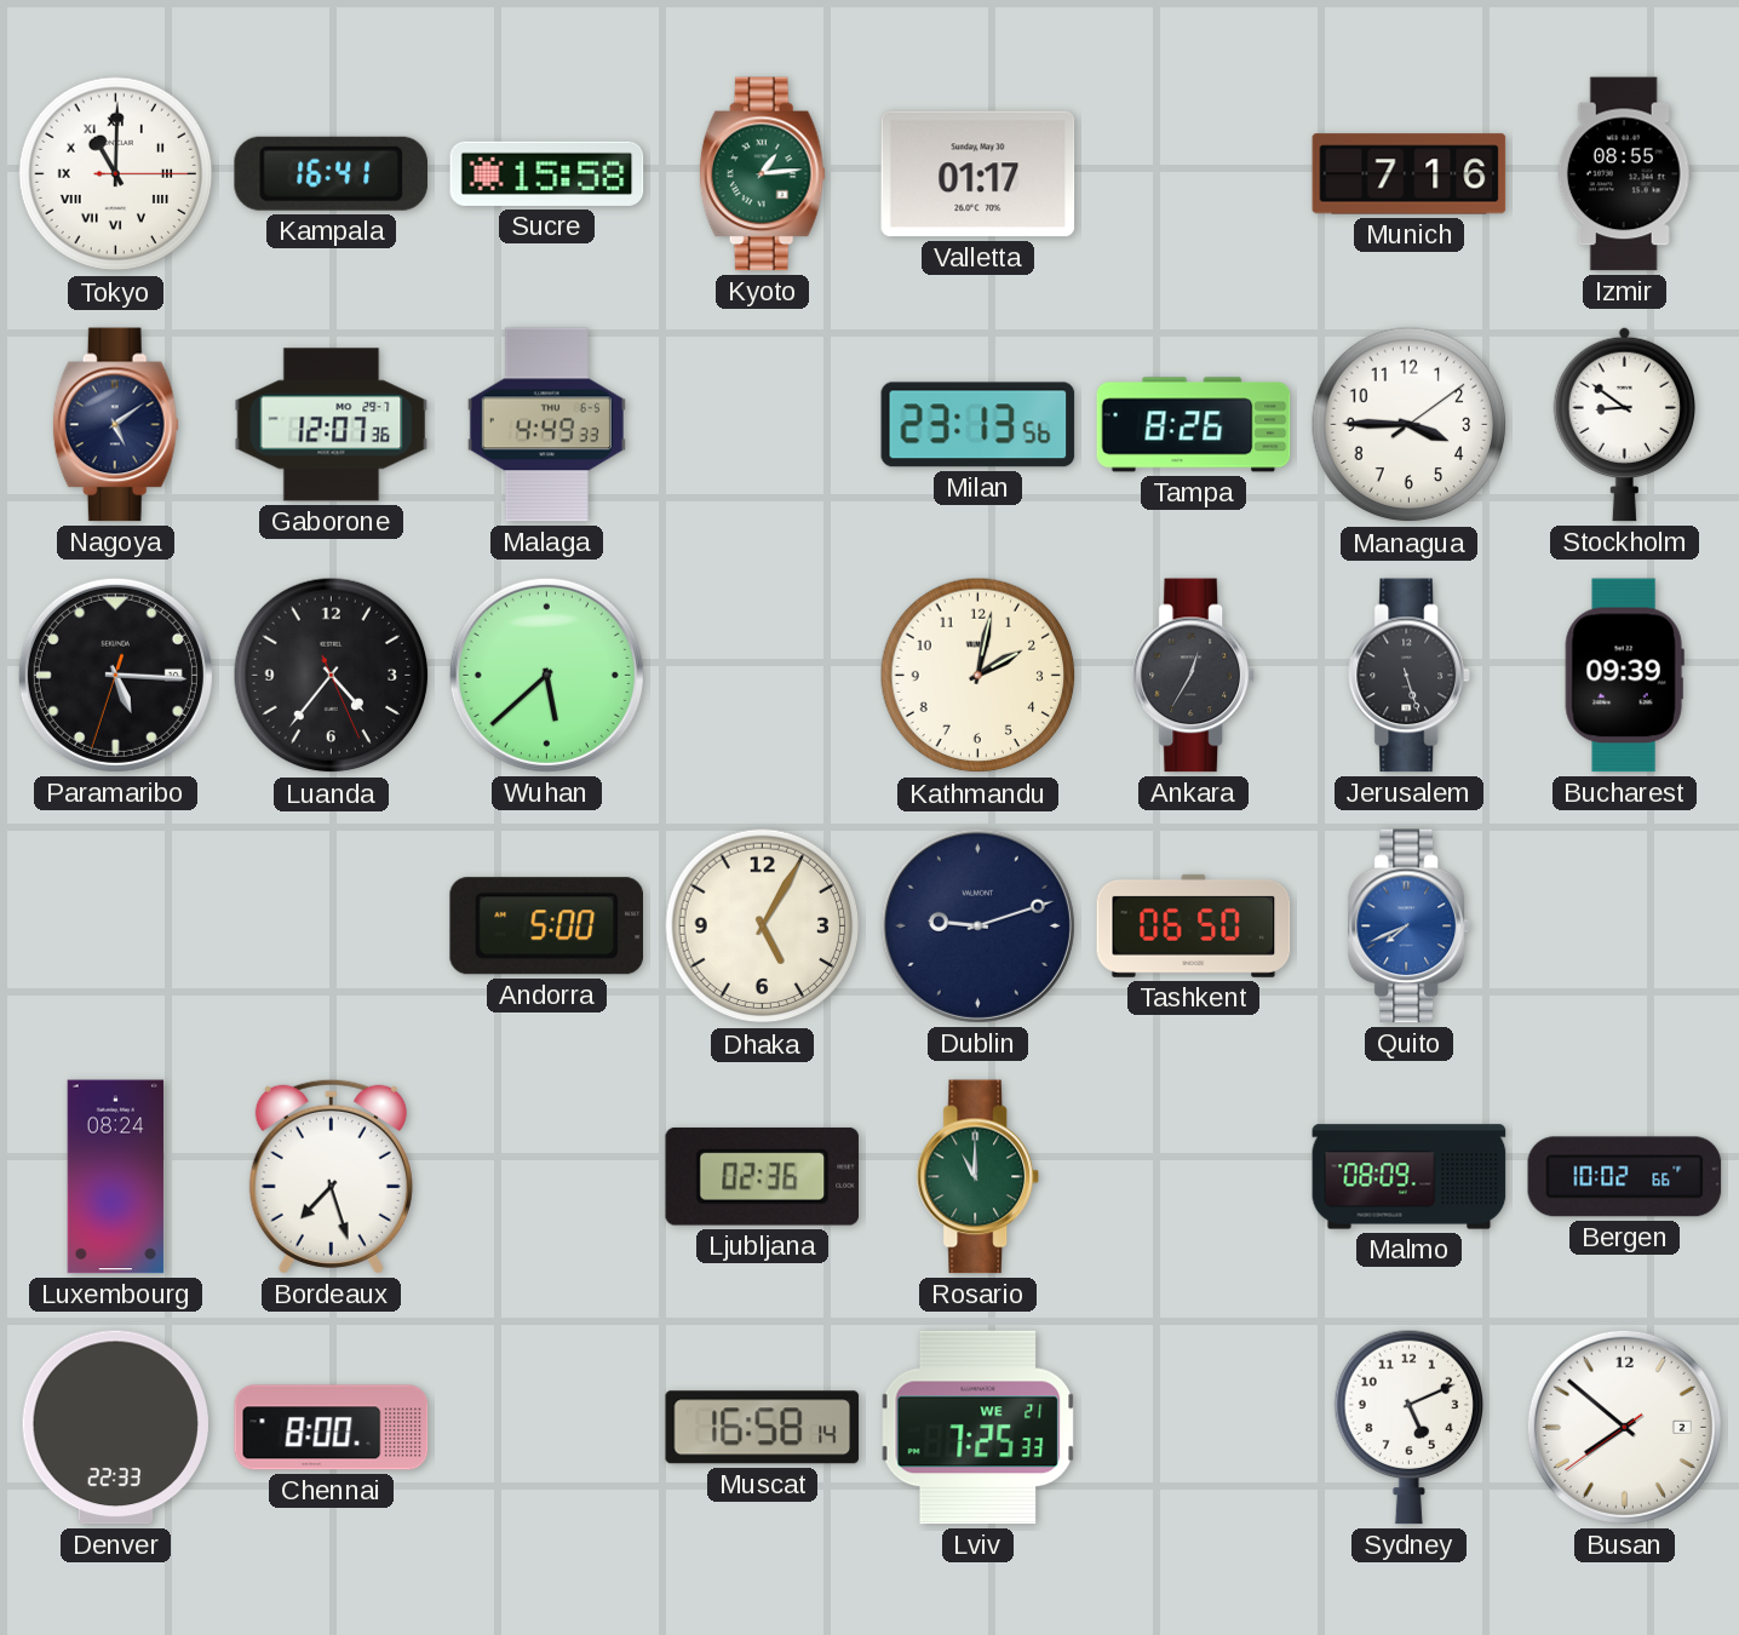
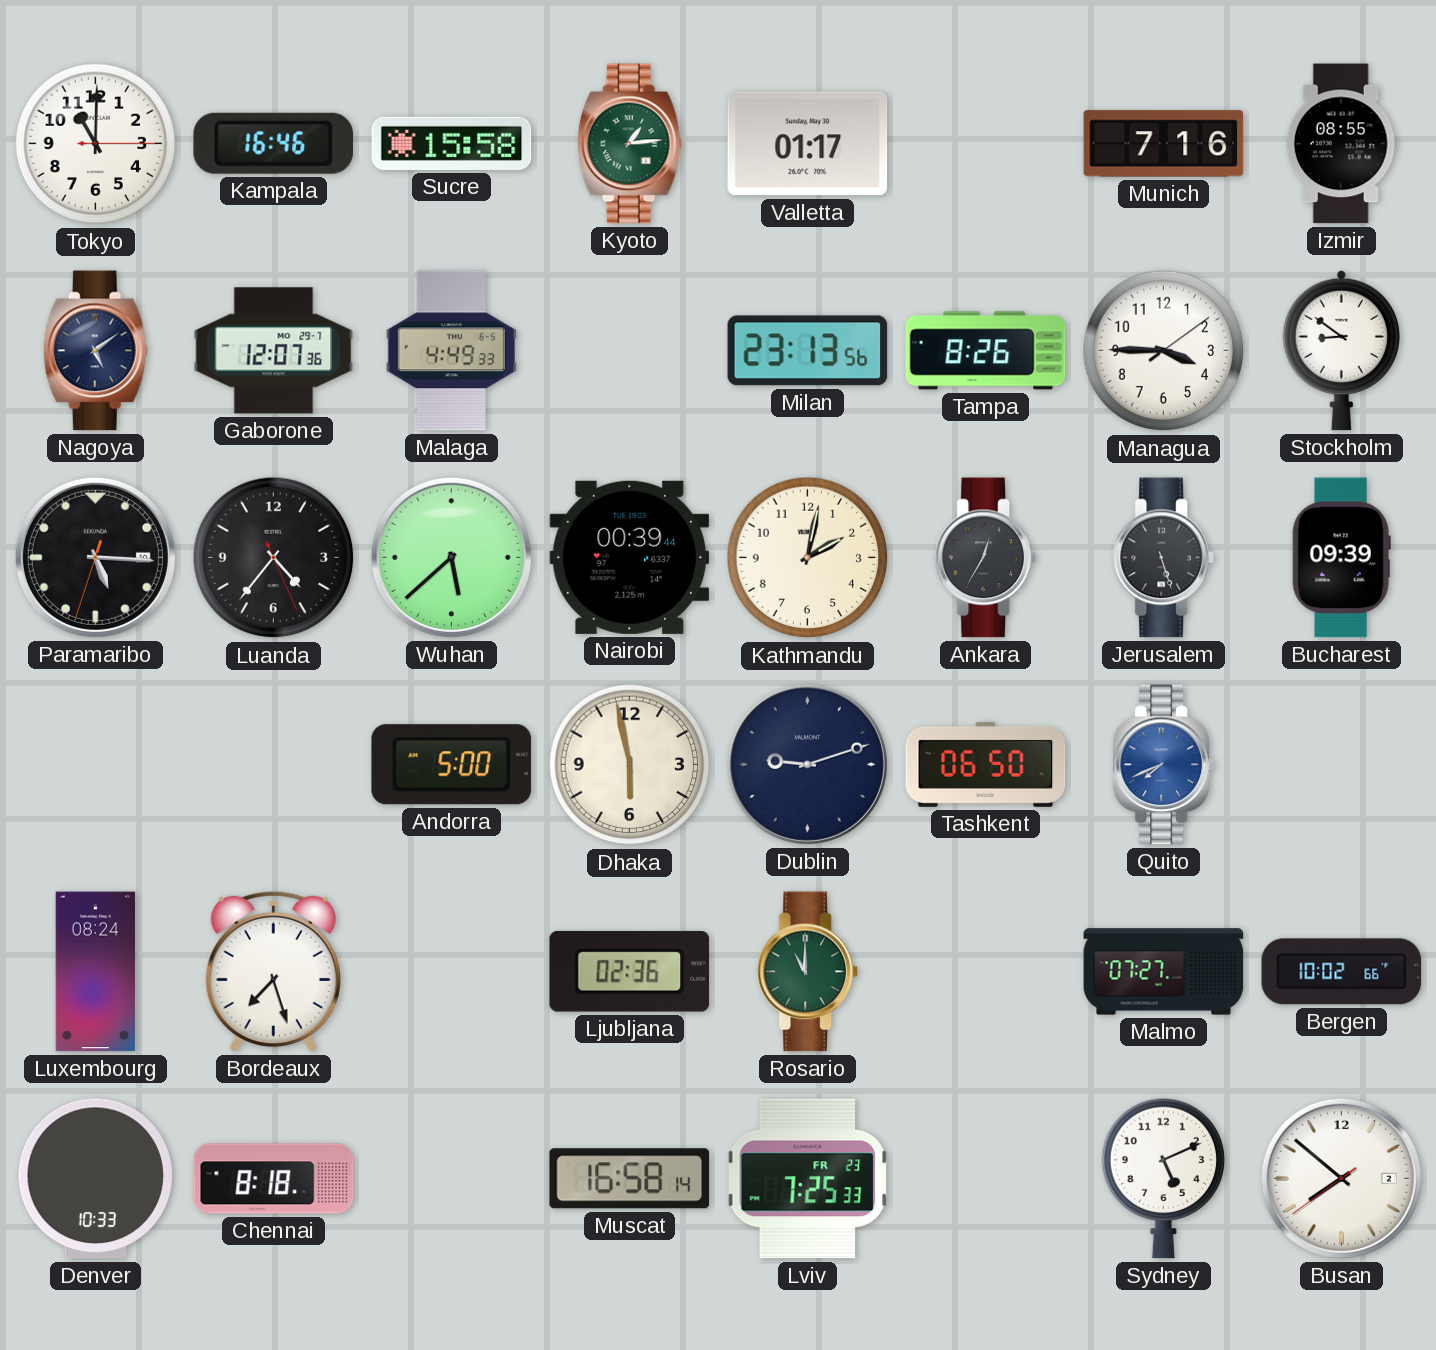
Tokyo numerals: Roman -> Arabic
Kampala: 16:41 -> 16:46
Nairobi: none -> 00:39
Dhaka: 5:05 -> 5:58
Malmo: 08:09 -> 07:27
Denver: 22:33 -> 10:33
Chennai: 8:00 -> 8:18
Lviv date: WE 21 -> FR 23
